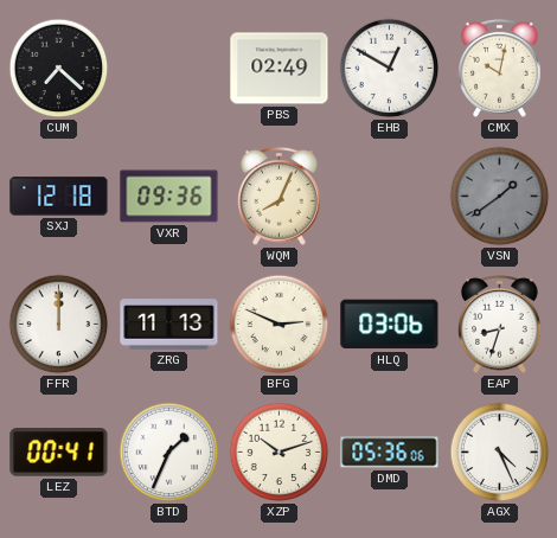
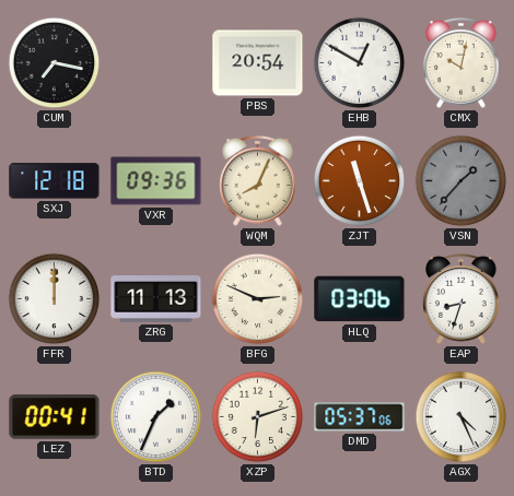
CUM: 7:22 -> 7:17
PBS: 02:49 -> 20:54
ZJT: none -> 11:27
VSN: 1:39 -> 1:37
XZP: 10:12 -> 6:12
DMD: 05:36 -> 05:37
